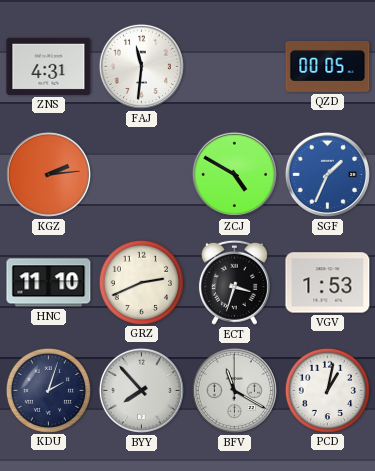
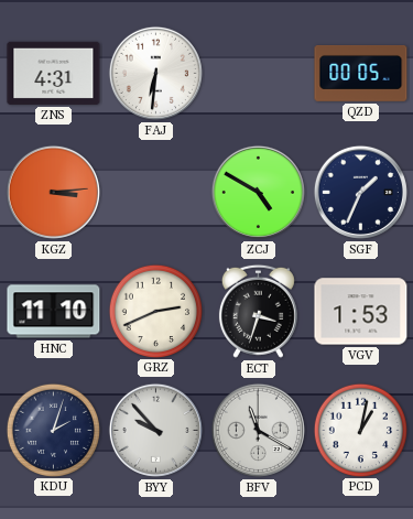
FAJ: 11:31 -> 6:31
KGZ: 2:14 -> 3:14
SGF dial: blue -> navy
BYY: 7:53 -> 9:53
